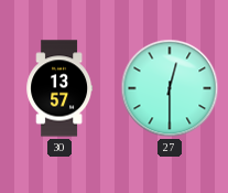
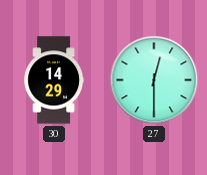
30: 13:57 -> 14:29
